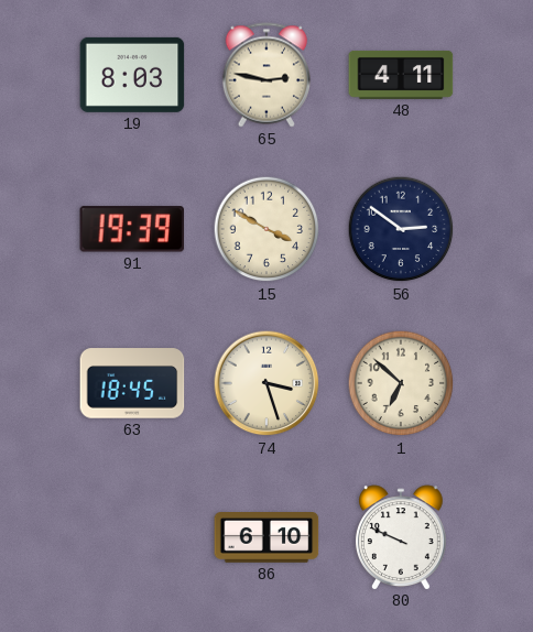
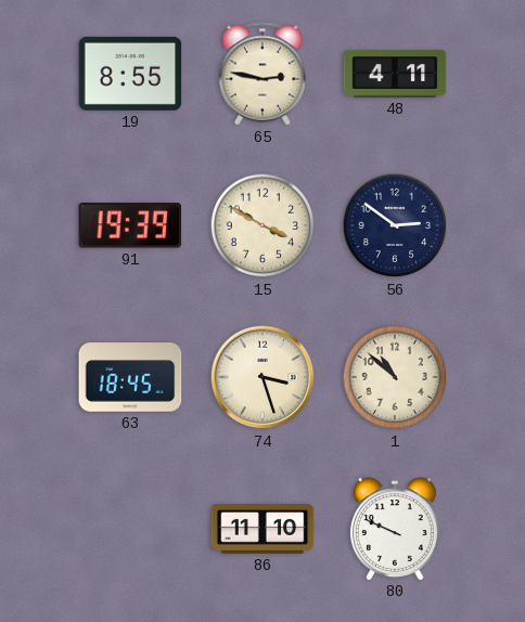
19: 8:03 -> 8:55
1: 6:52 -> 10:52
86: 6:10 -> 11:10
